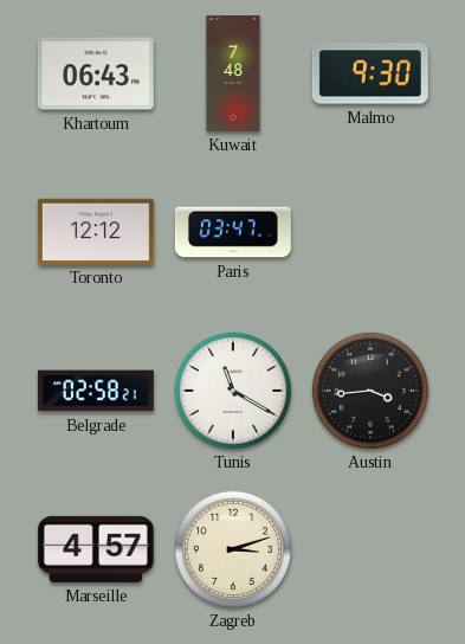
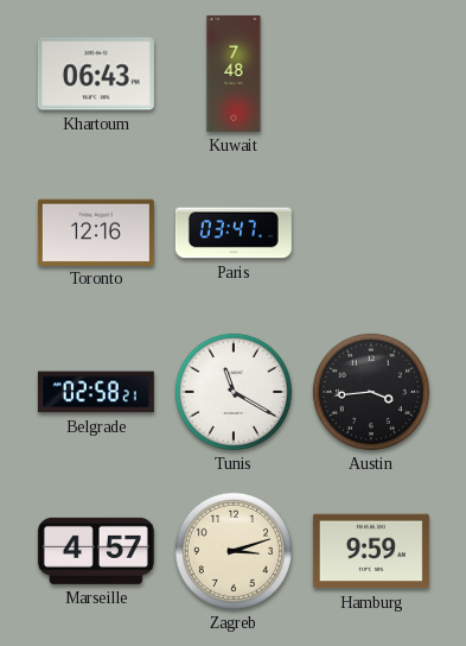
Malmo: 9:30 -> none
Toronto: 12:12 -> 12:16
Hamburg: none -> 9:59
